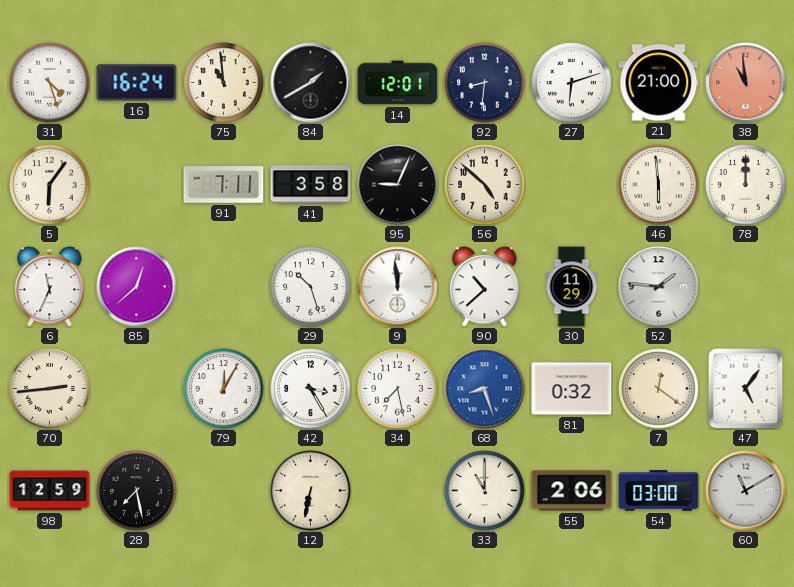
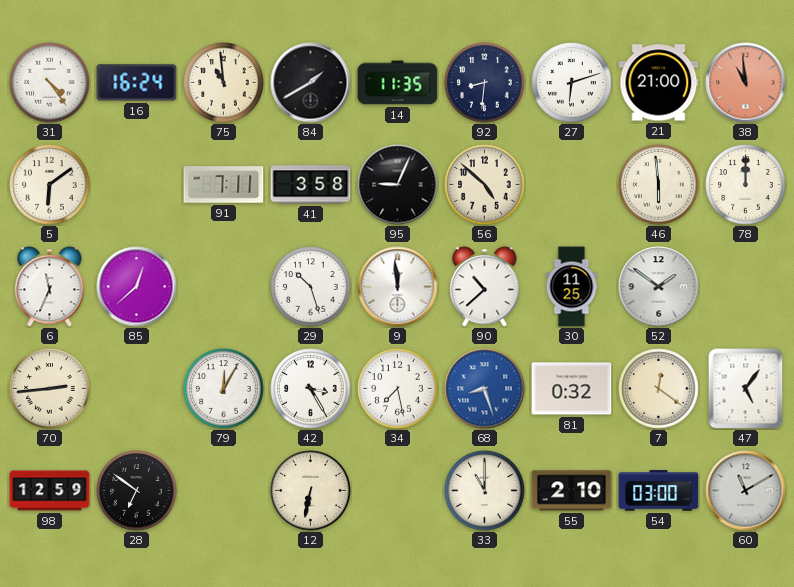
31: 4:27 -> 4:24
14: 12:01 -> 11:35
5: 6:06 -> 6:09
30: 11:29 -> 11:25
52: 1:46 -> 1:51
28: 7:28 -> 6:51
55: 2:06 -> 2:10
